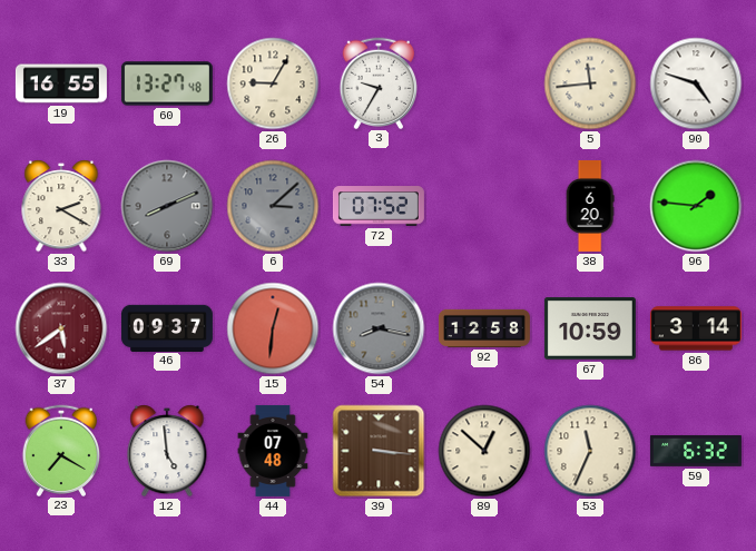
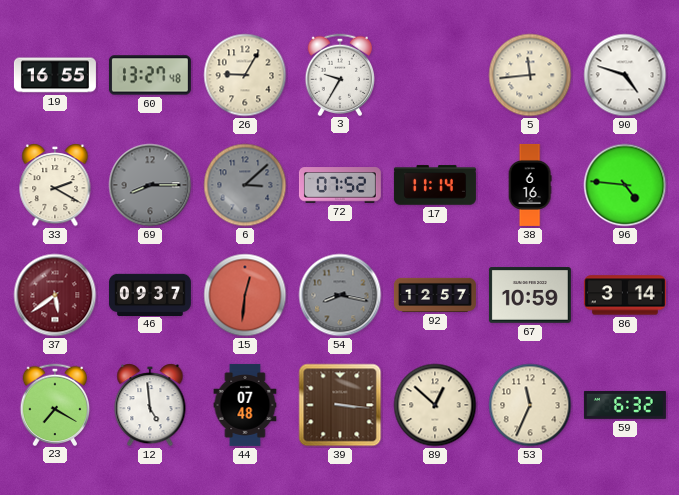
69: 8:11 -> 8:15
17: none -> 11:14
38: 6:20 -> 6:16
96: 1:46 -> 4:46
92: 12:58 -> 12:57
